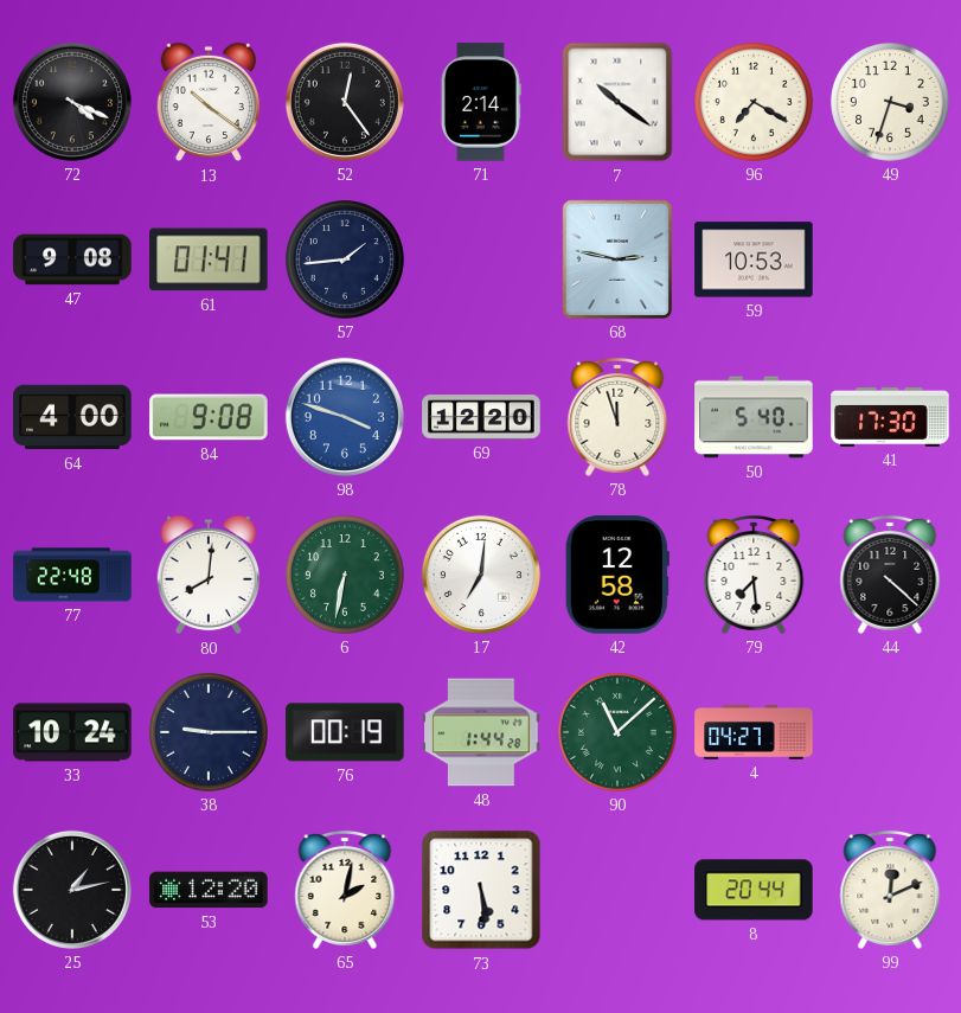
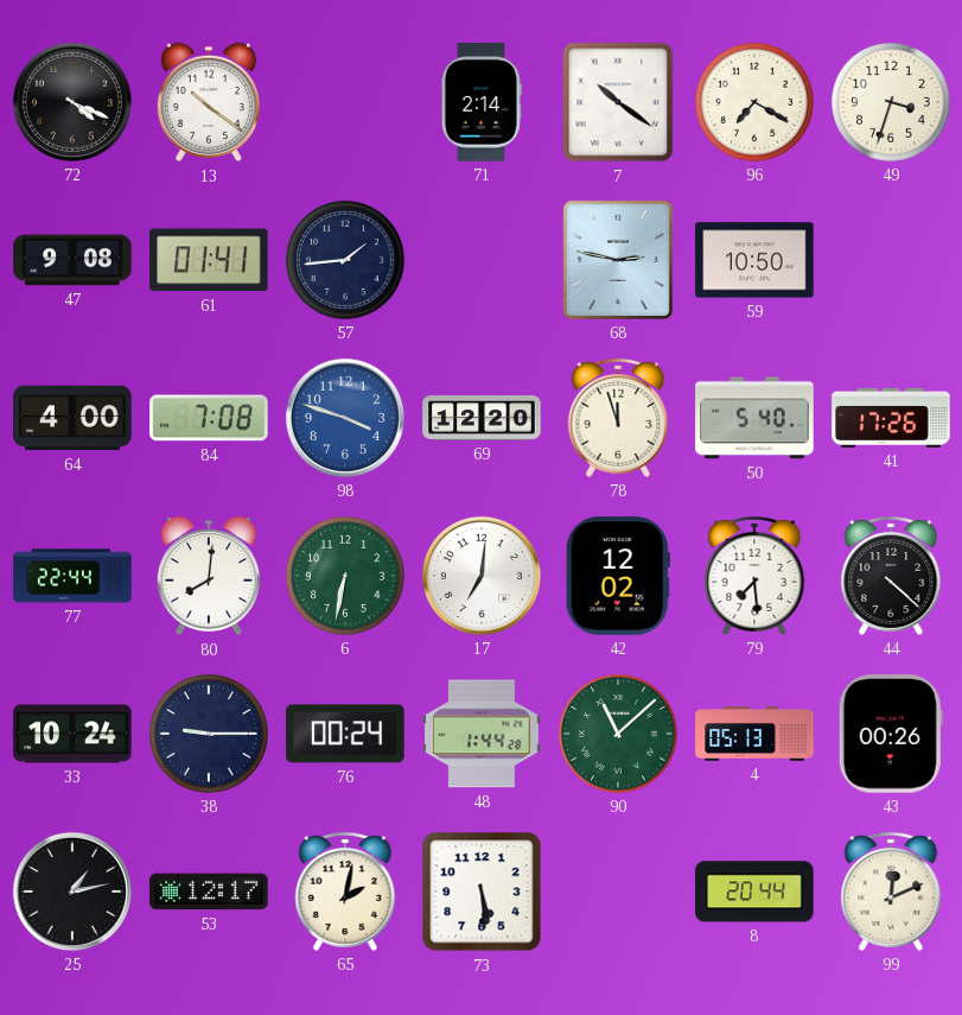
52: 12:24 -> none
59: 10:53 -> 10:50
84: 9:08 -> 7:08
41: 17:30 -> 17:26
77: 22:48 -> 22:44
42: 12:58 -> 12:02
76: 00:19 -> 00:24
4: 04:27 -> 05:13
43: none -> 00:26
53: 12:20 -> 12:17
